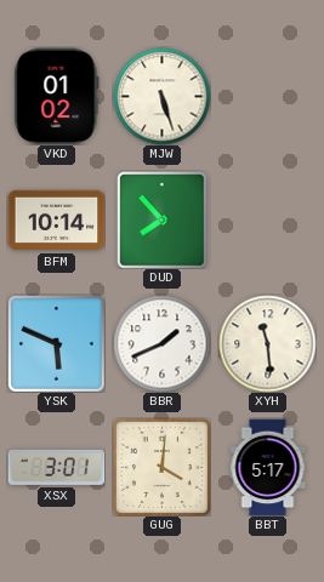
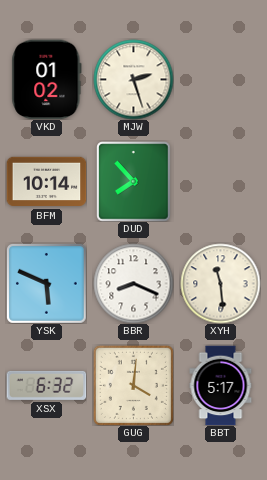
MJW: 5:27 -> 2:27
BBR: 1:41 -> 8:19
XSX: 3:01 -> 6:32
